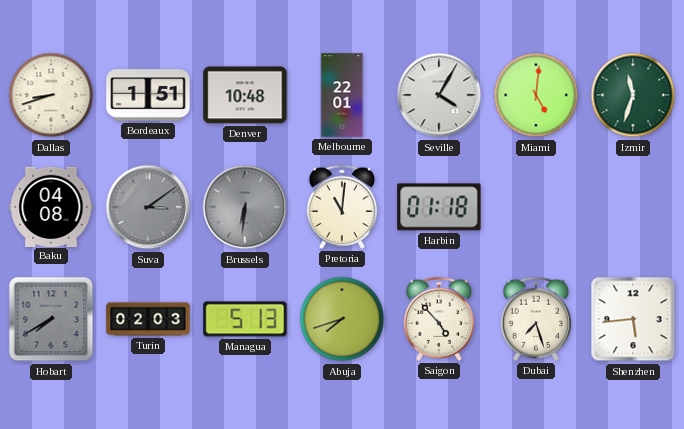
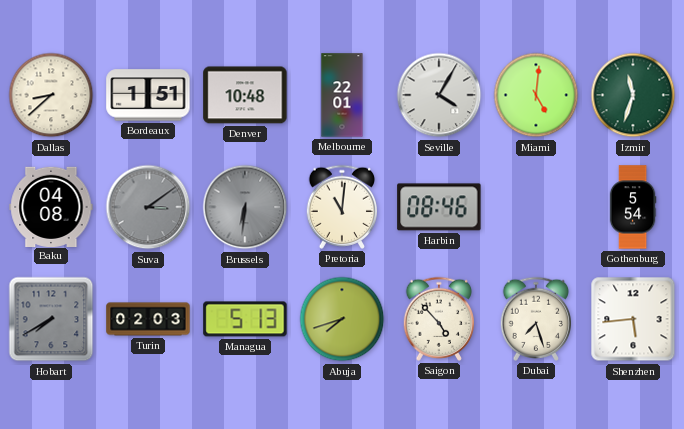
Dallas: 8:42 -> 8:38
Harbin: 01:18 -> 08:46
Gothenburg: none -> 5:54
